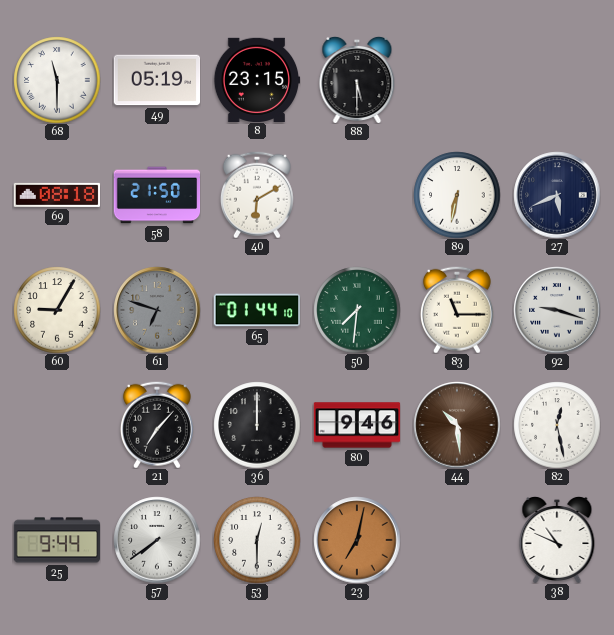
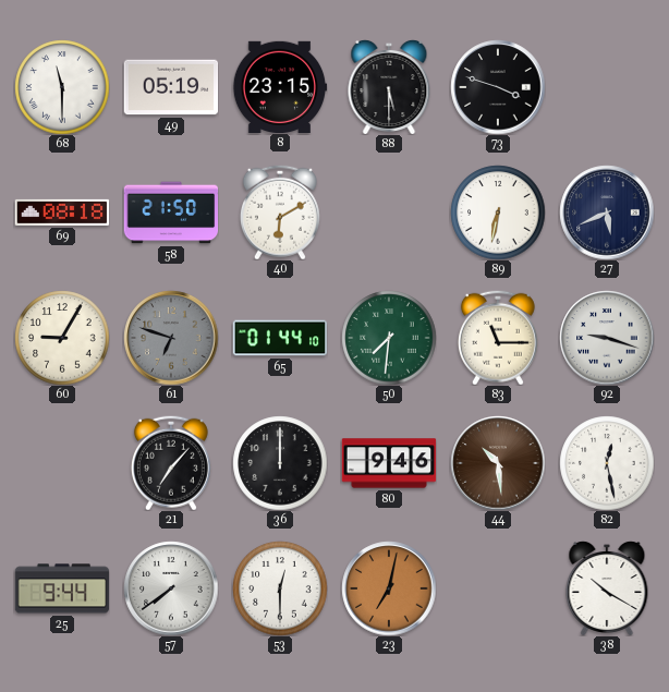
73: none -> 3:48
38: 10:49 -> 10:20
